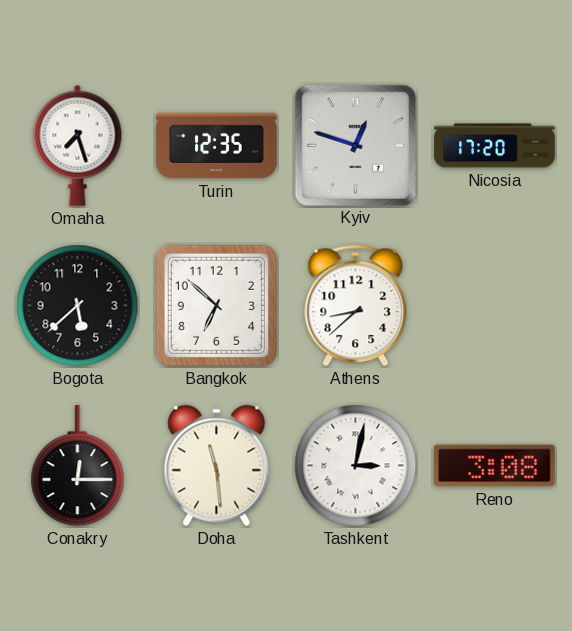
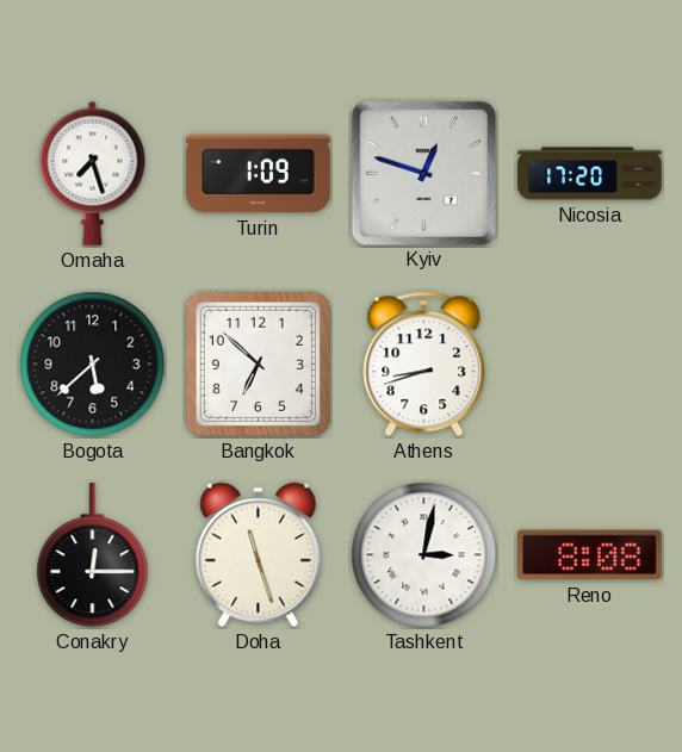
Turin: 12:35 -> 1:09
Athens: 8:38 -> 8:42
Doha: 11:29 -> 11:27
Reno: 3:08 -> 8:08
